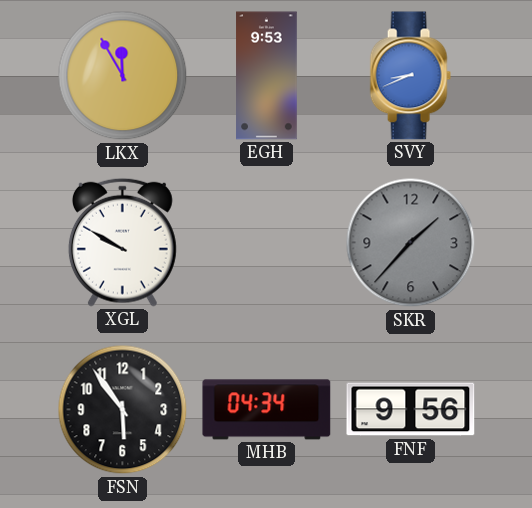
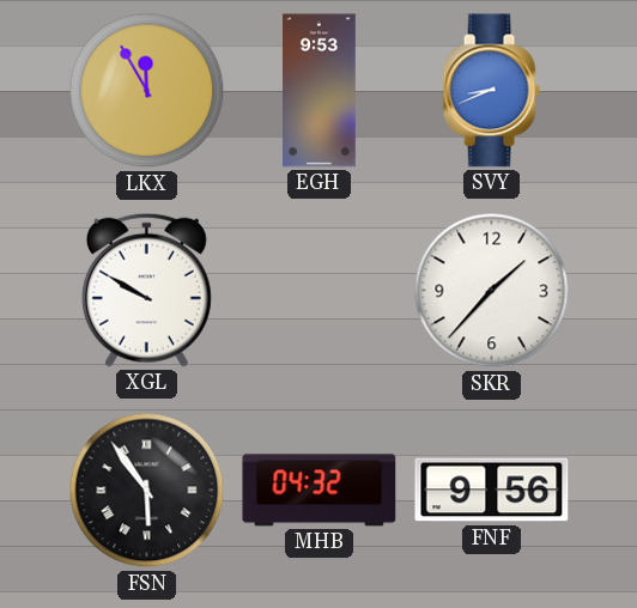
SKR dial: grey -> white
FSN numerals: Arabic -> Roman
MHB: 04:34 -> 04:32
